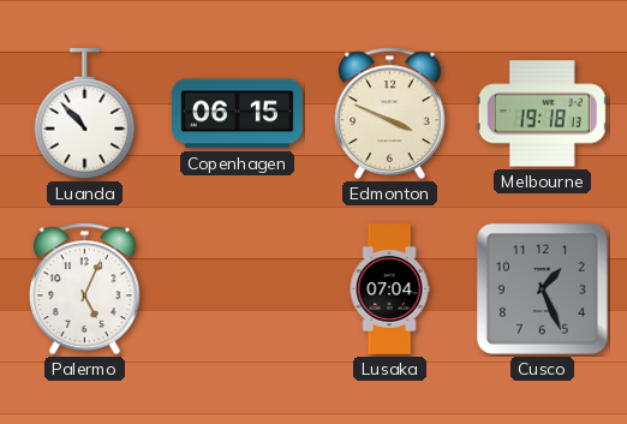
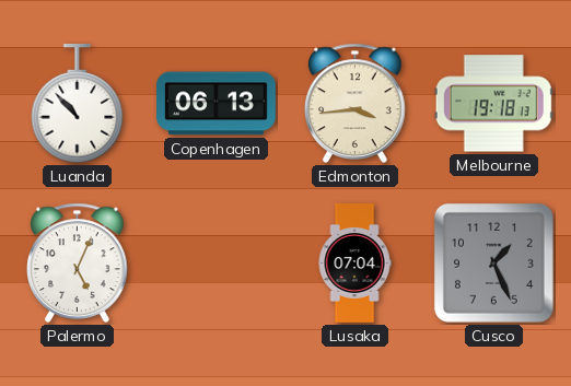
Copenhagen: 06:15 -> 06:13
Edmonton: 3:49 -> 3:44
